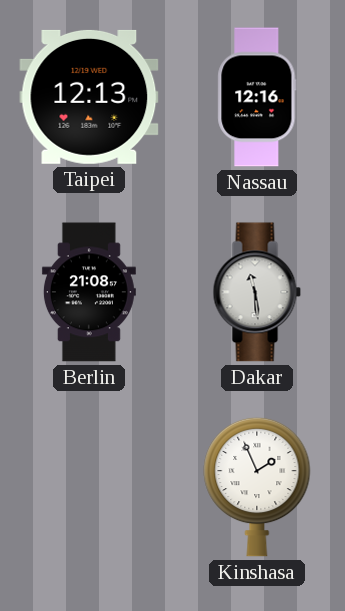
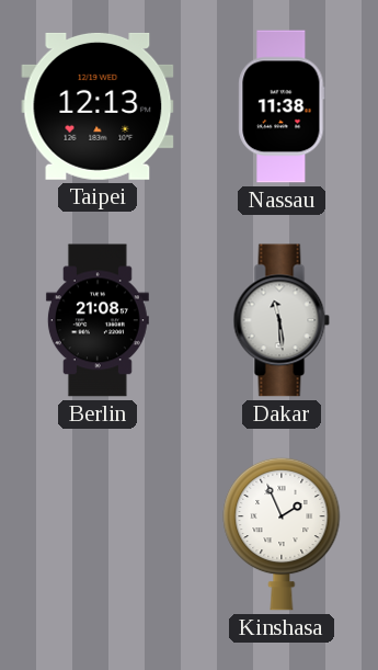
Nassau: 12:16 -> 11:38
